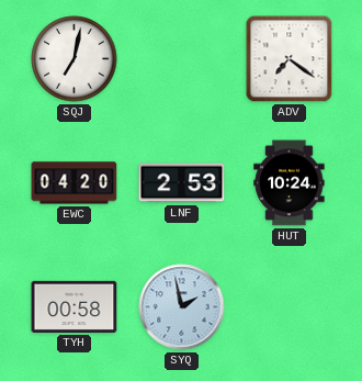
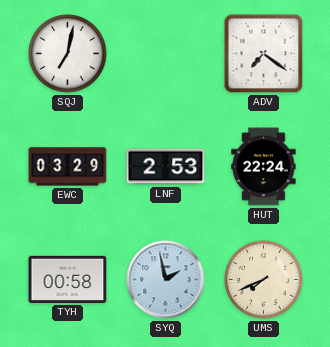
EWC: 04:20 -> 03:29
HUT: 10:24 -> 22:24
UMS: none -> 7:41
